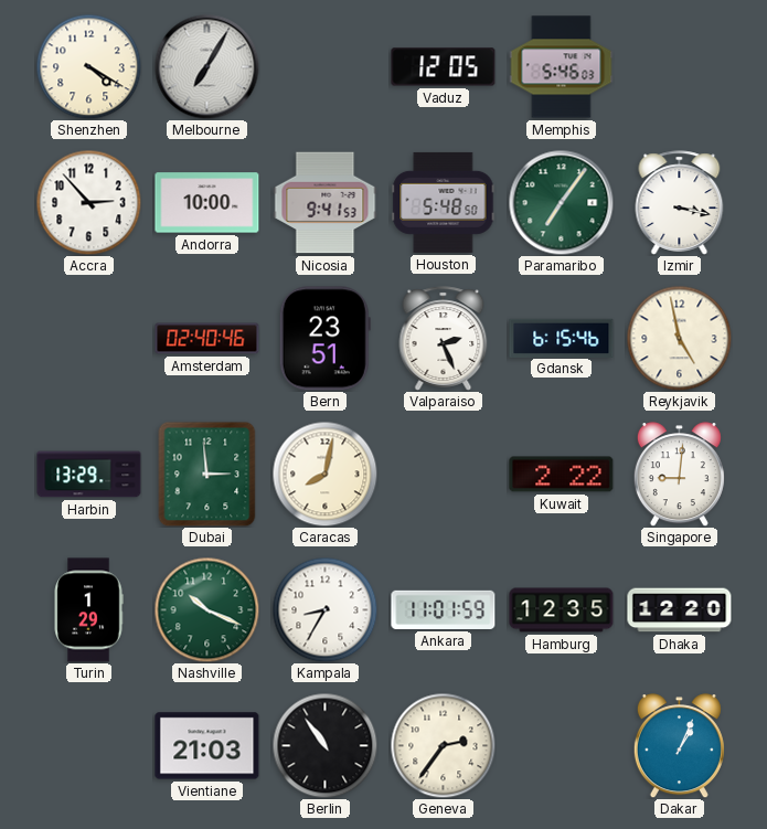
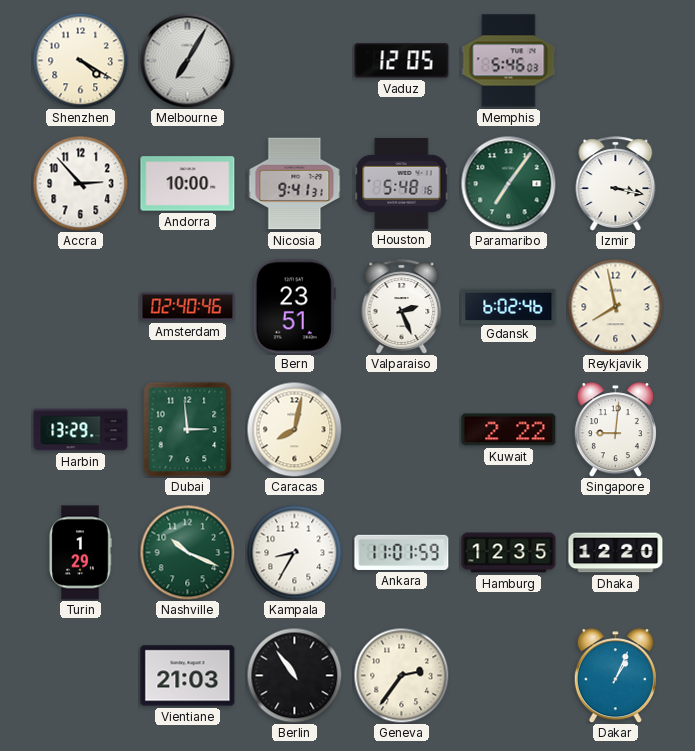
Nicosia: 9:41:53 -> 9:41:31
Houston: 5:48:50 -> 5:48:16
Gdansk: 6:15 -> 6:02
Reykjavik: 4:58 -> 7:58
